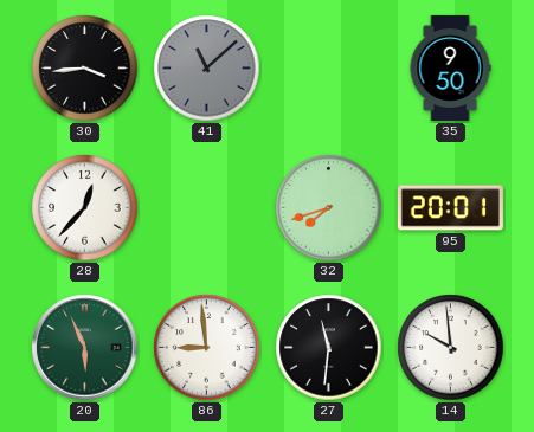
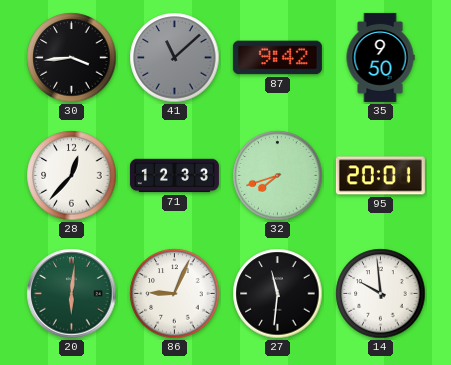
87: none -> 9:42
71: none -> 12:33
20: 5:56 -> 6:01
86: 8:59 -> 9:04
